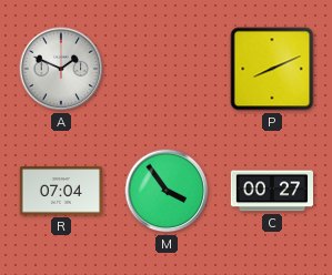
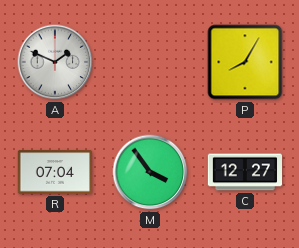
P: 8:11 -> 8:05
C: 00:27 -> 12:27
